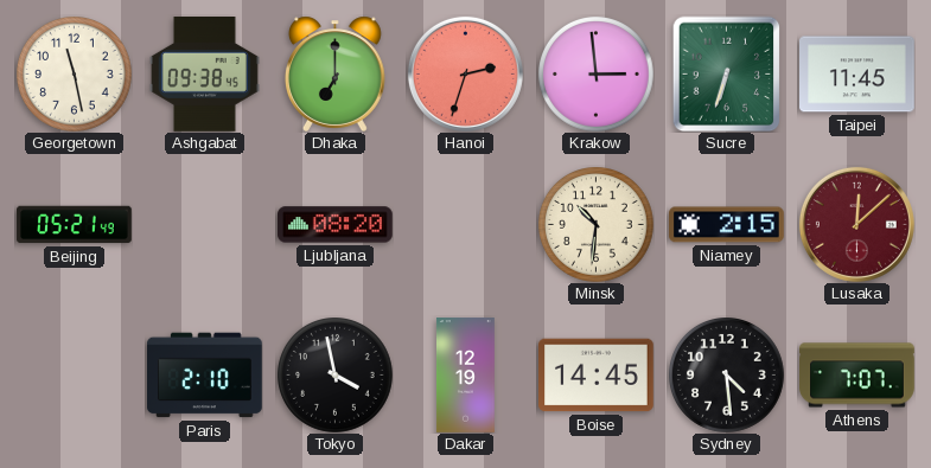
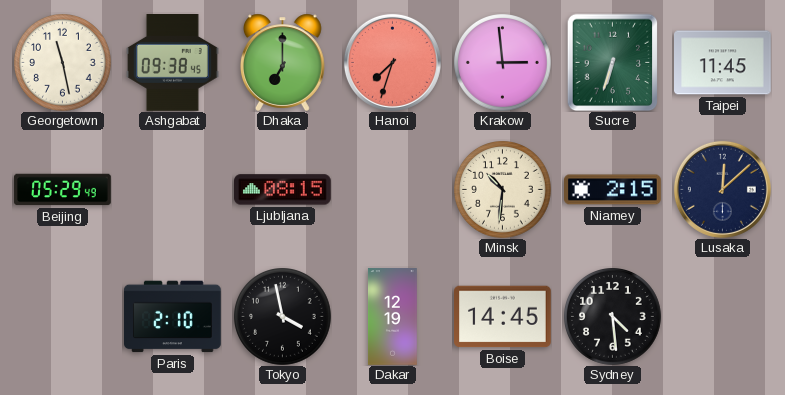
Hanoi: 2:33 -> 7:33
Beijing: 05:21 -> 05:29
Ljubljana: 08:20 -> 08:15
Lusaka dial: burgundy -> navy
Athens: 7:07 -> none
